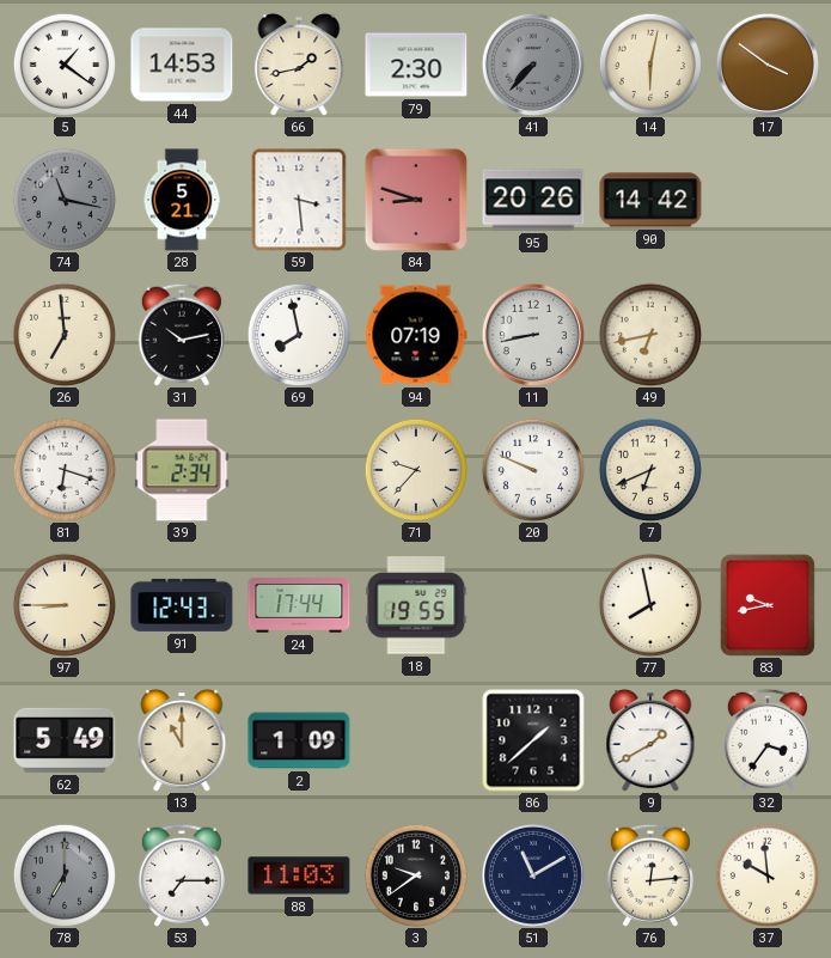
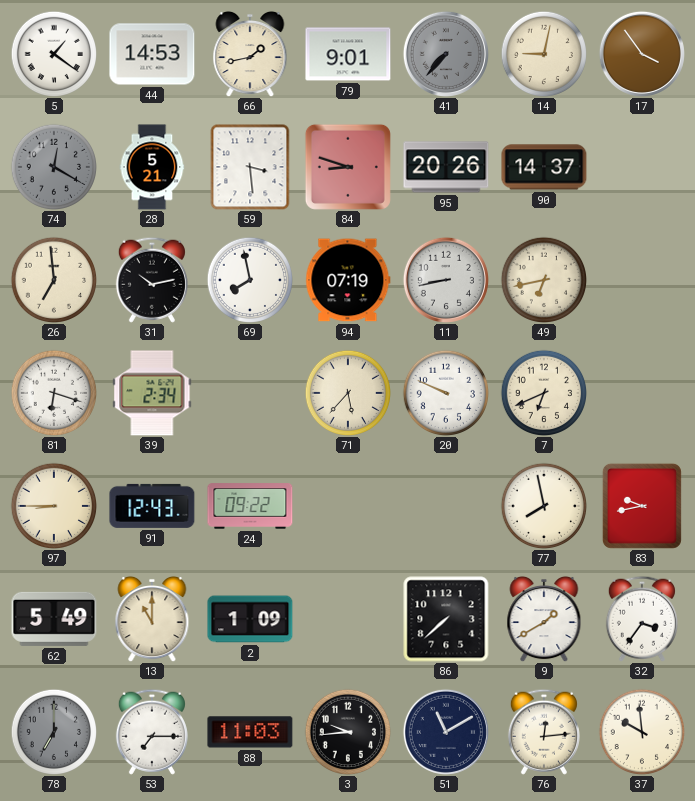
79: 2:30 -> 9:01
14: 6:02 -> 9:02
17: 3:51 -> 3:54
74: 11:17 -> 12:20
90: 14:42 -> 14:37
71: 9:37 -> 5:37
24: 17:44 -> 09:22
18: 19:55 -> none
86: 1:38 -> 7:38
3: 9:39 -> 9:44
